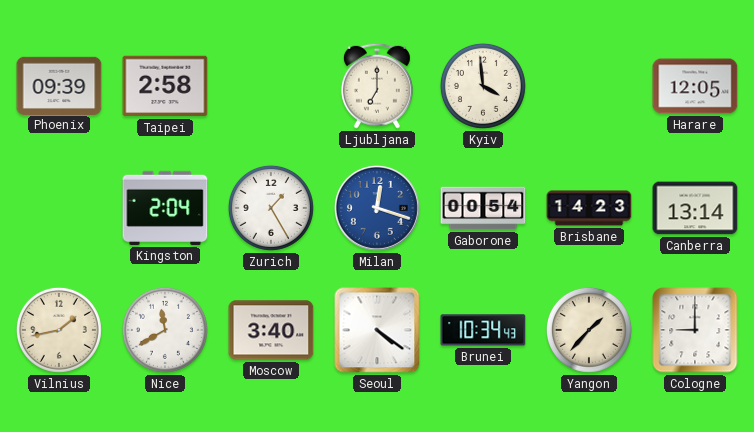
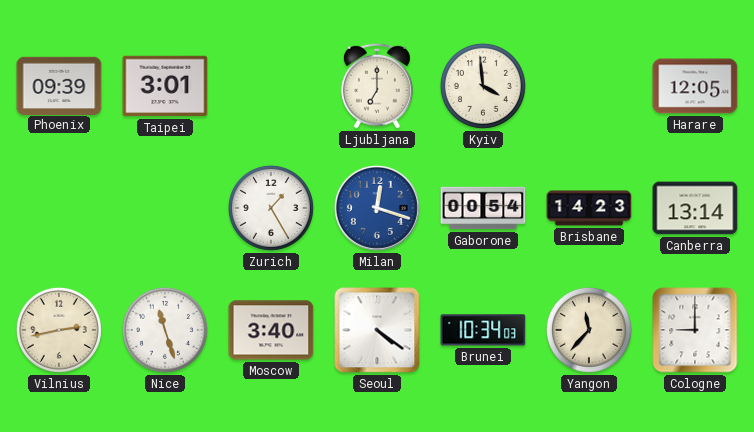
Taipei: 2:58 -> 3:01
Kingston: 2:04 -> none
Vilnius: 1:43 -> 2:43
Nice: 11:40 -> 11:27
Brunei: 10:34:43 -> 10:34:03
Yangon: 1:37 -> 11:37
